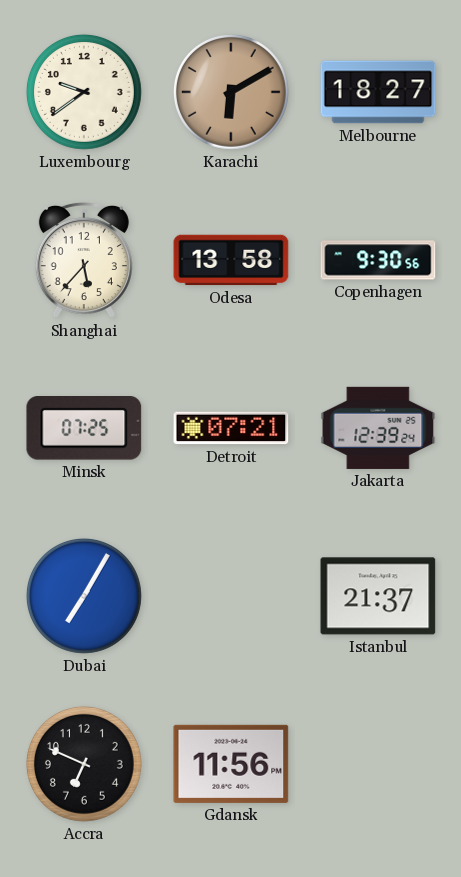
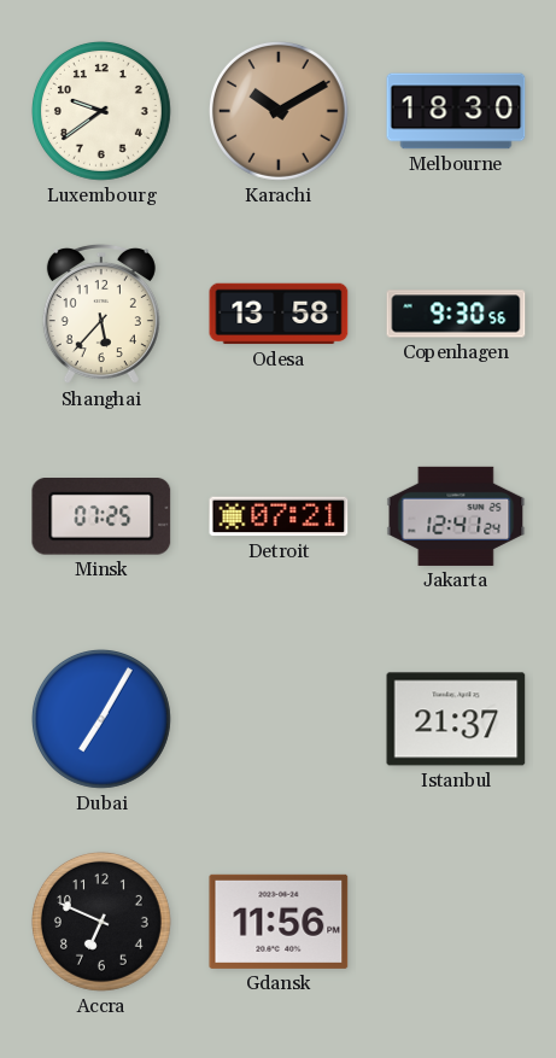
Karachi: 6:10 -> 10:10
Melbourne: 18:27 -> 18:30
Jakarta: 12:39 -> 12:41
